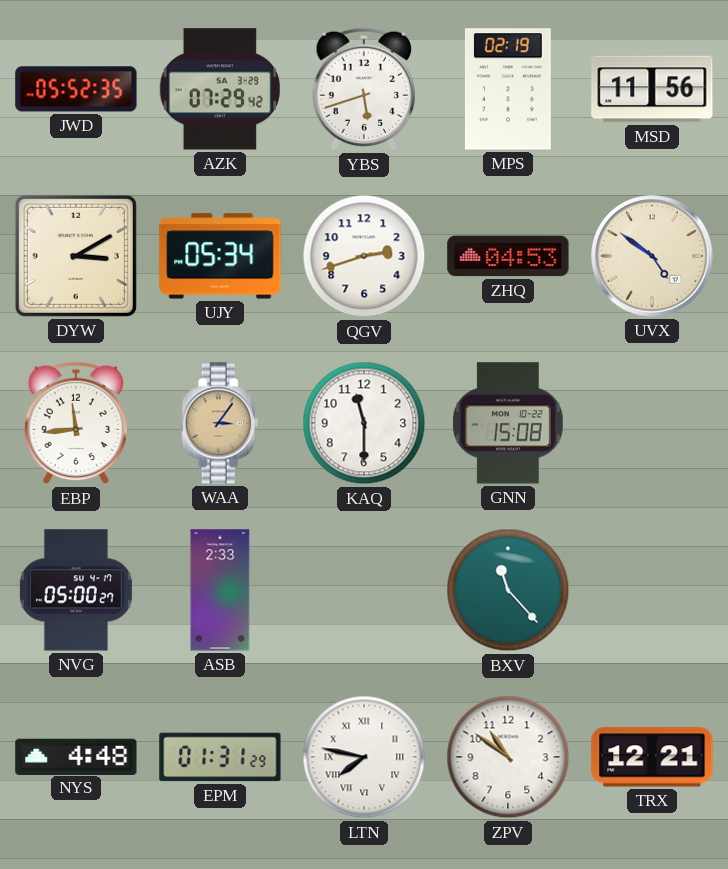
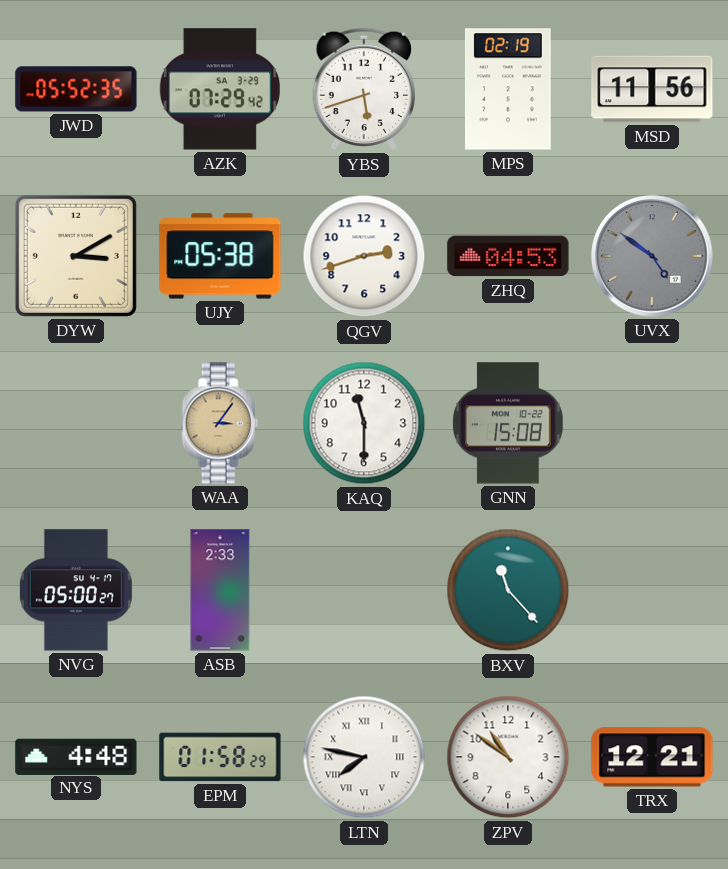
UJY: 05:34 -> 05:38
UVX dial: cream -> grey
EBP: 11:44 -> none
EPM: 01:31 -> 01:58
